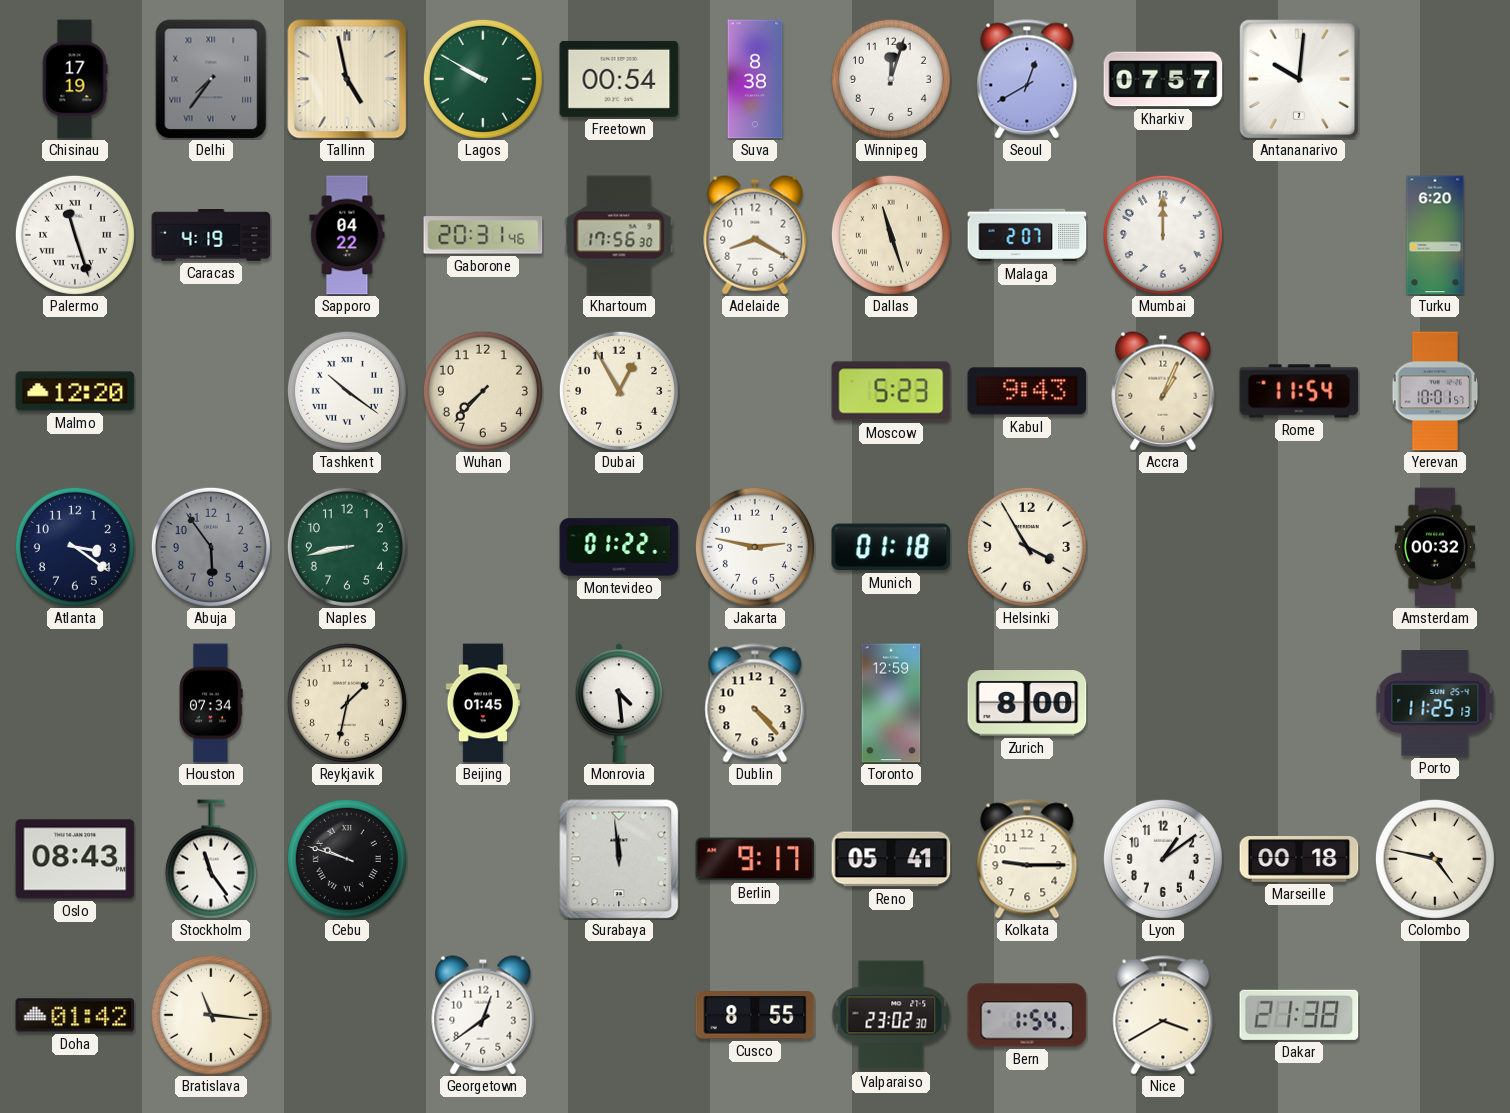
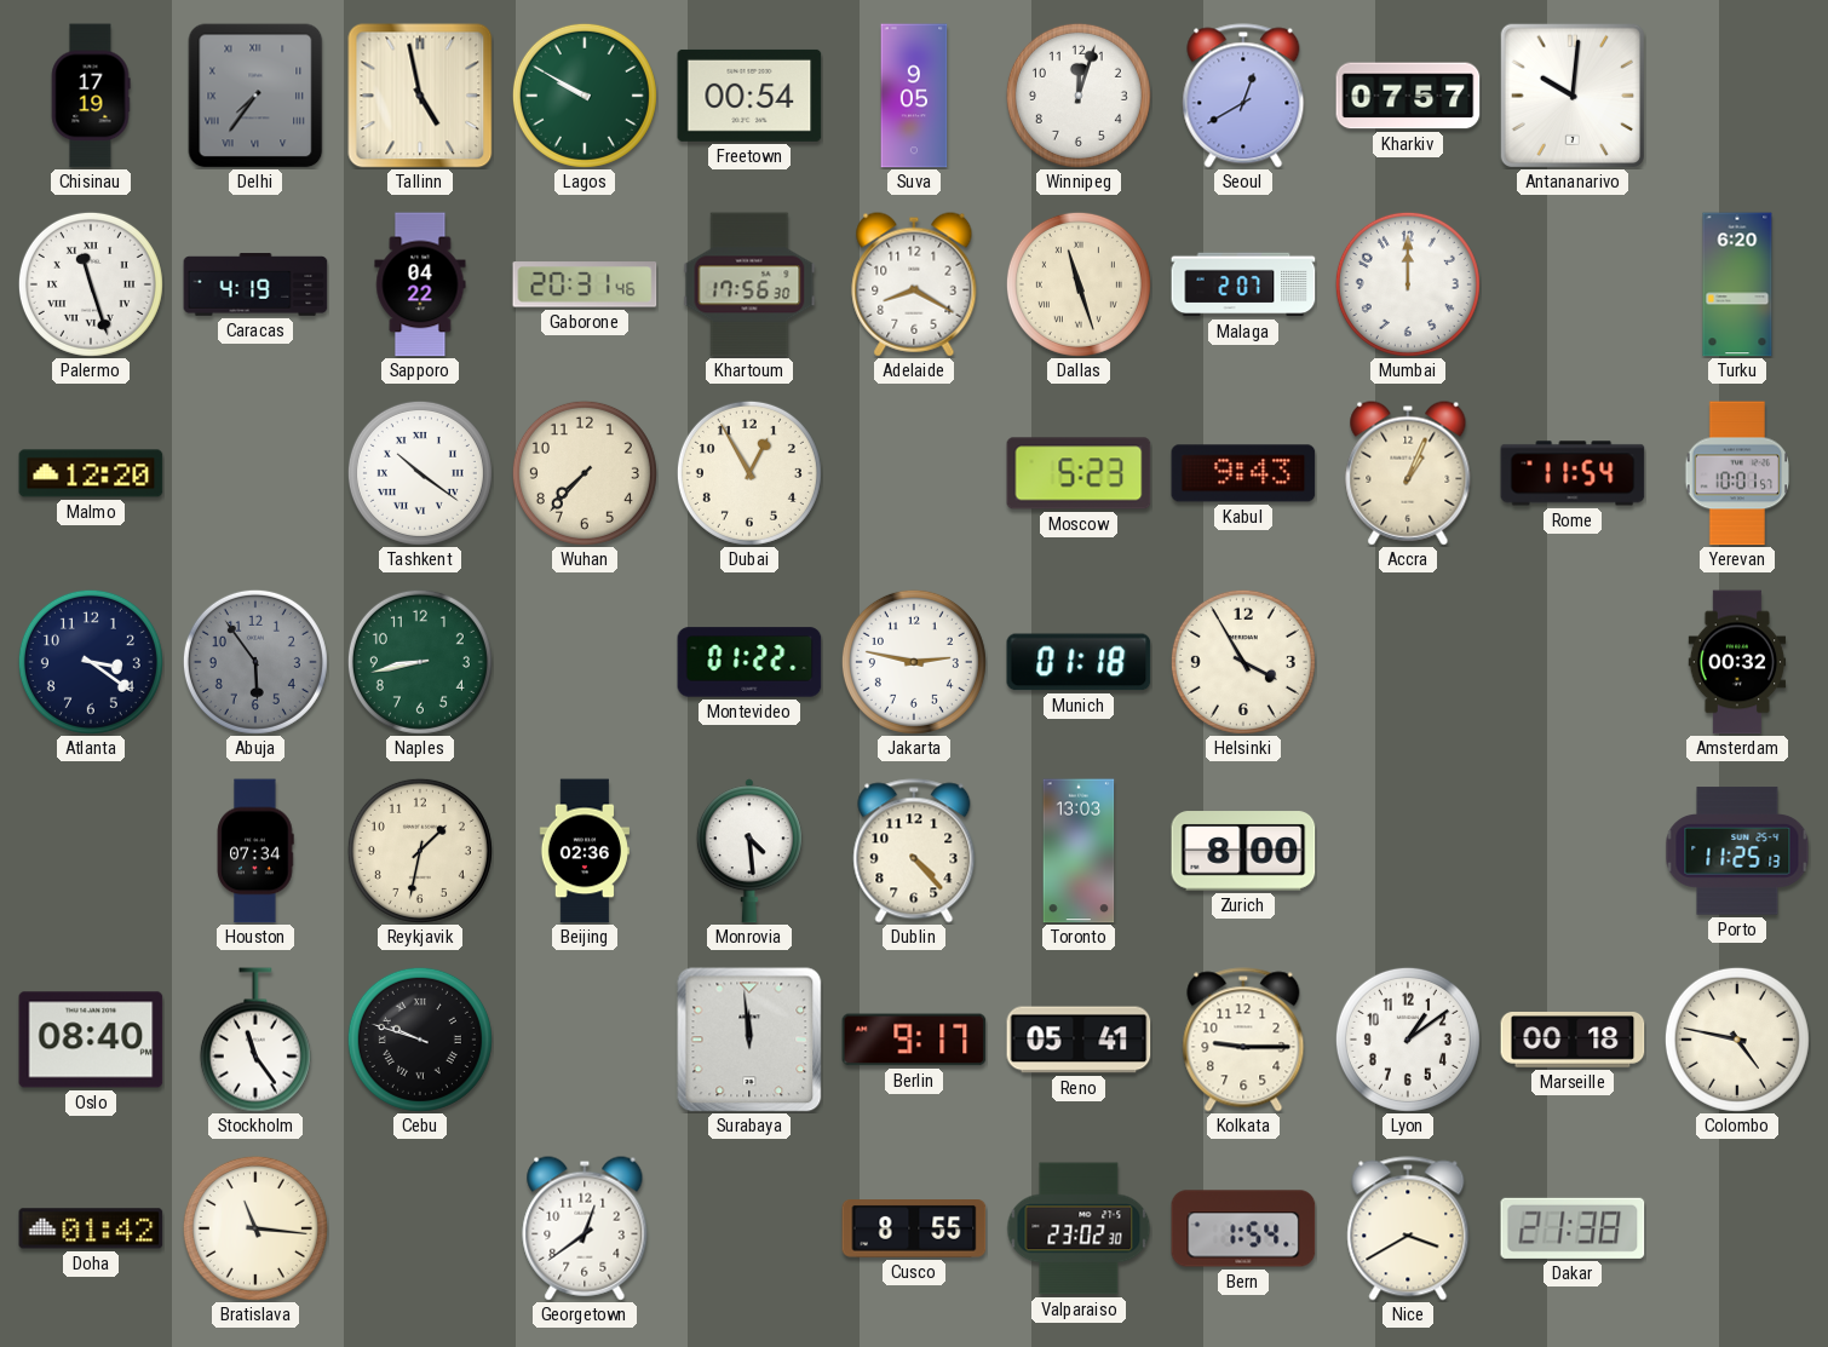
Suva: 8:38 -> 9:05
Beijing: 01:45 -> 02:36
Toronto: 12:59 -> 13:03
Oslo: 08:43 -> 08:40
